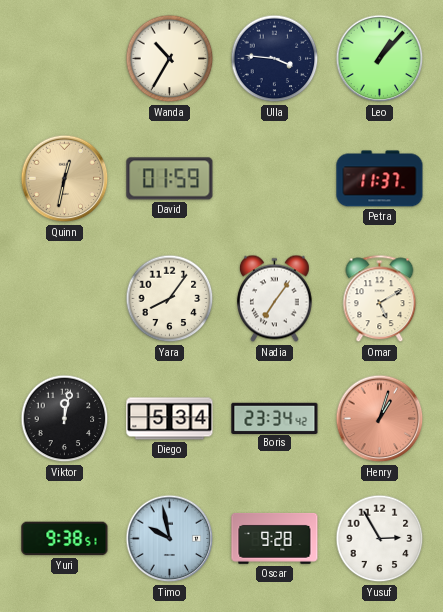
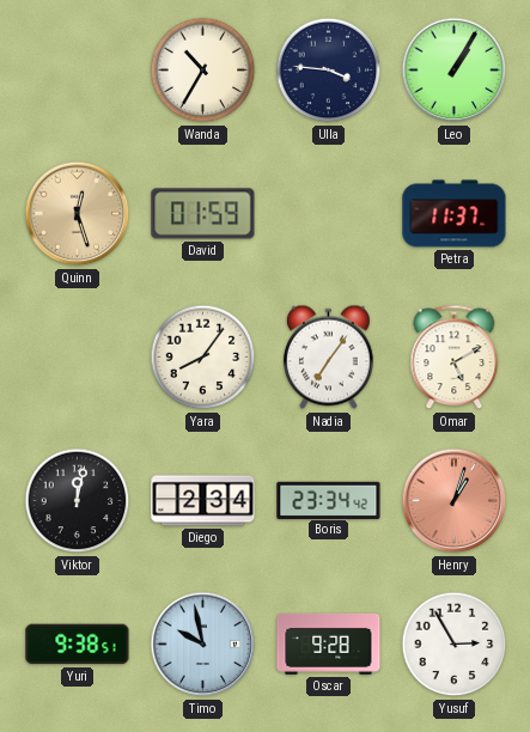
Leo: 1:07 -> 1:05
Quinn: 12:32 -> 12:27
Diego: 5:34 -> 2:34
